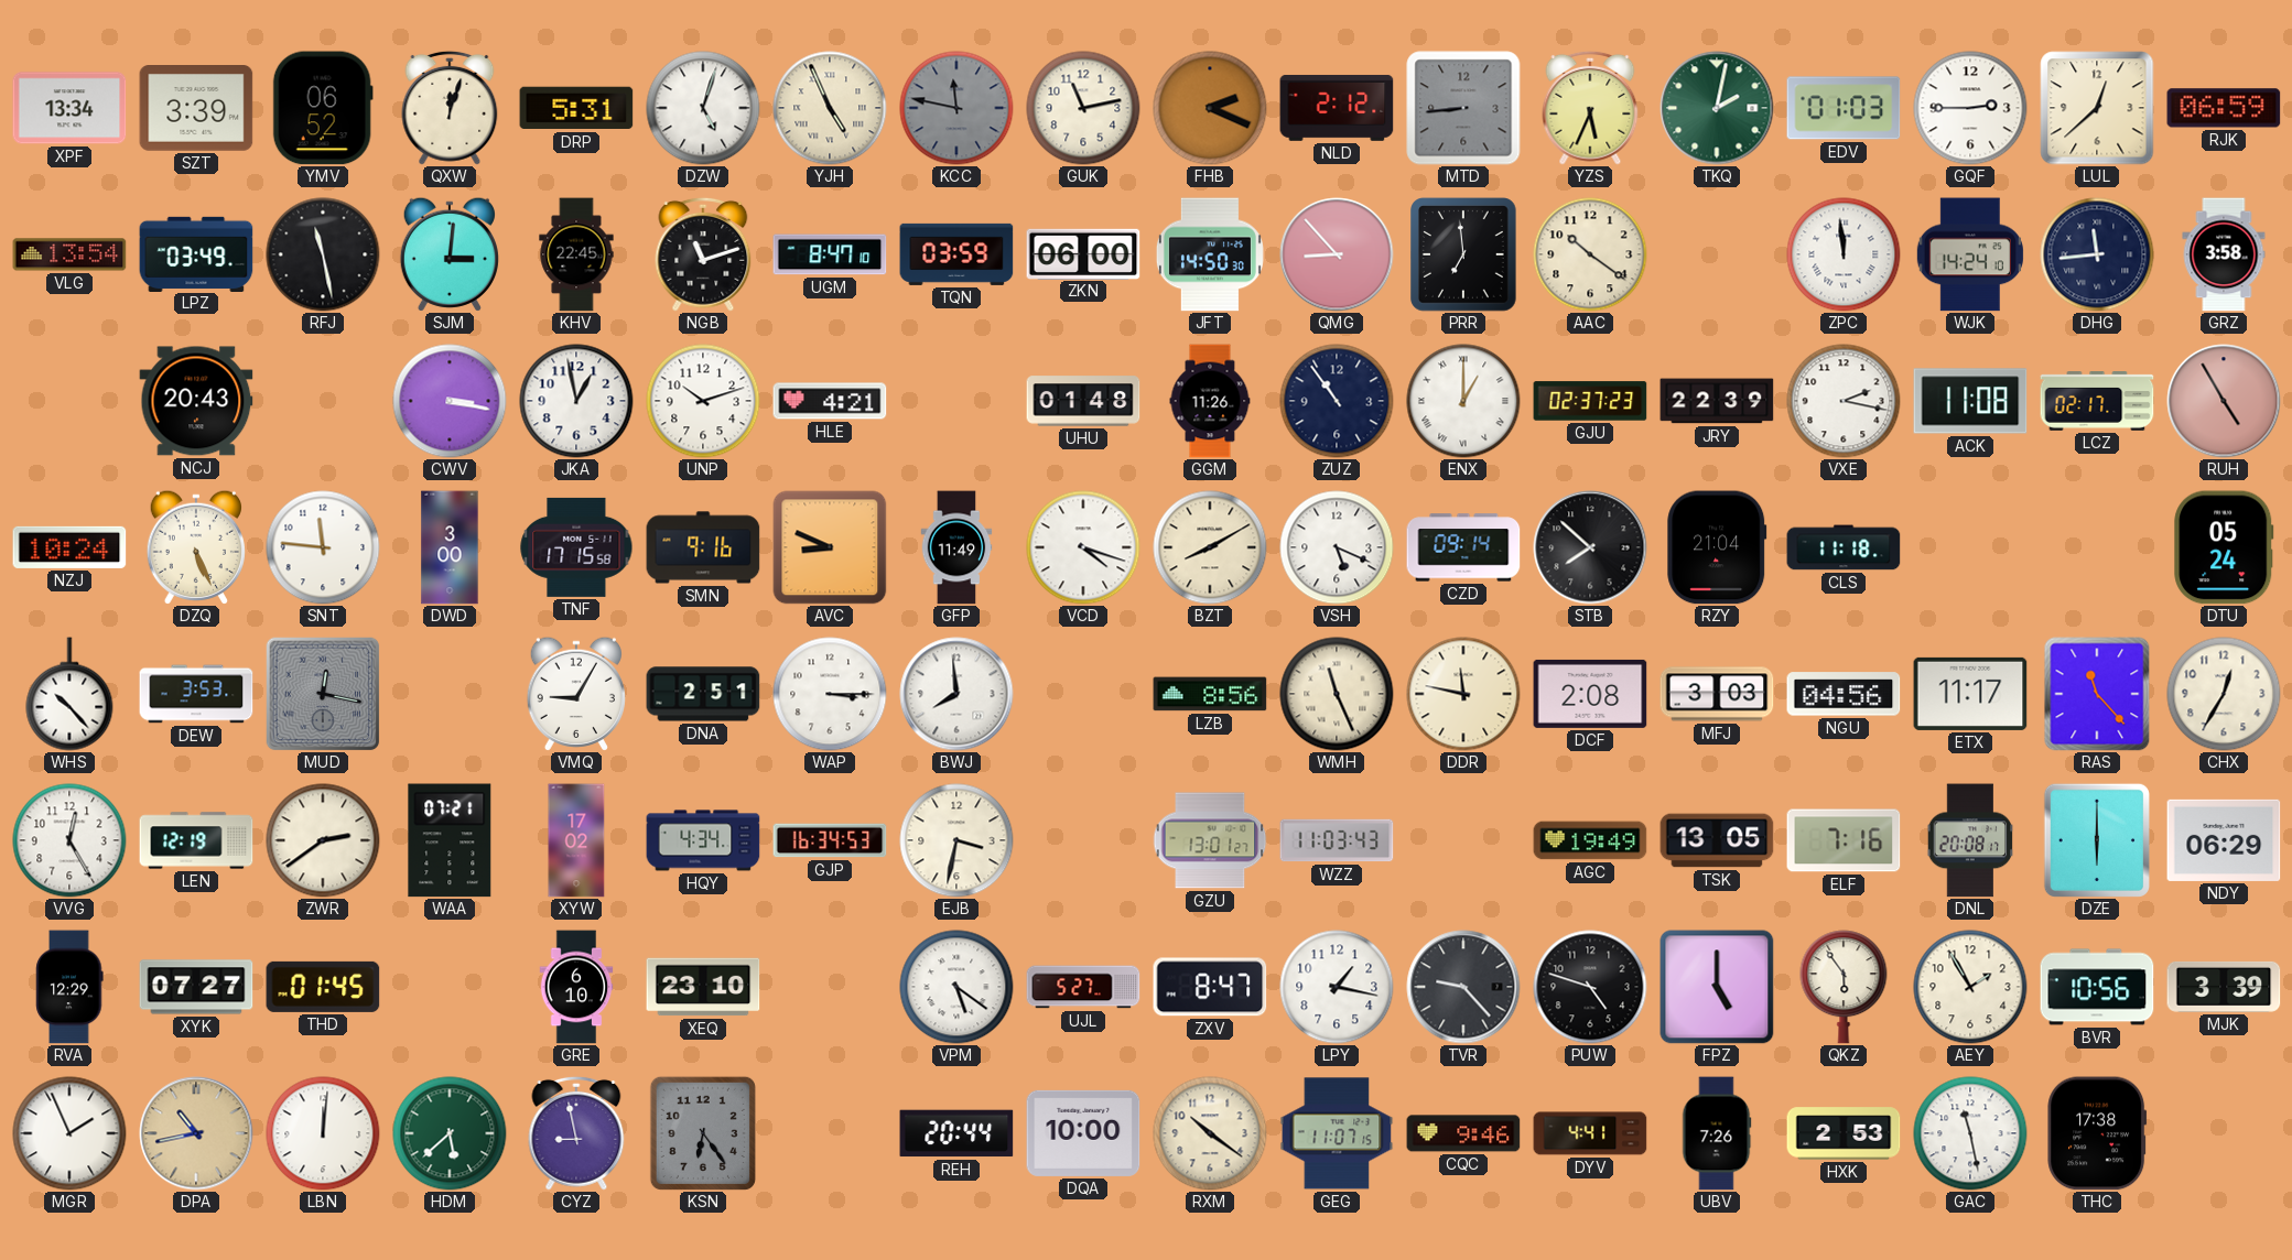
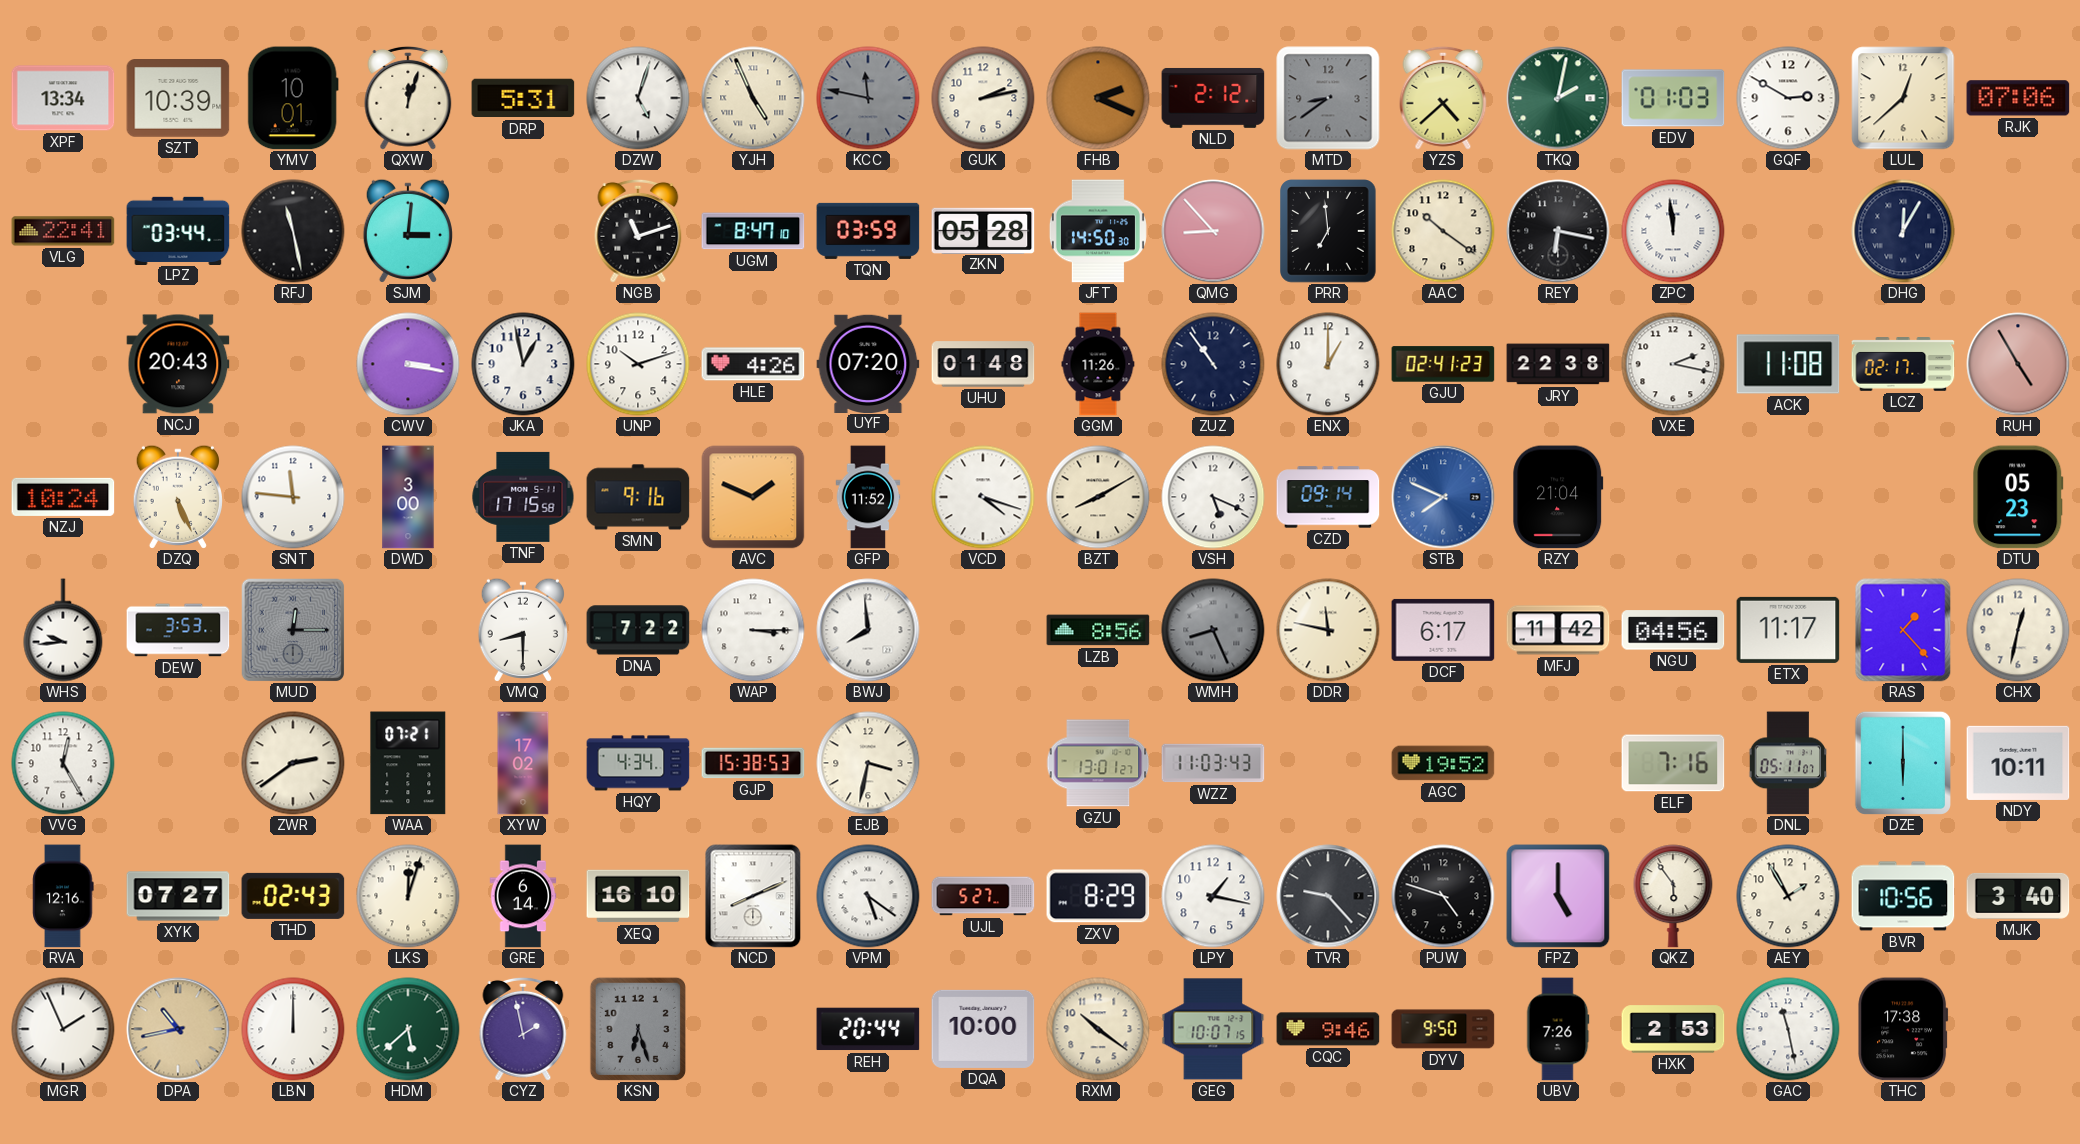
SZT: 3:39 -> 10:39
YMV: 06:52 -> 10:01
GUK: 11:13 -> 2:13
MTD: 8:44 -> 8:39
YZS: 5:34 -> 4:38
GQF: 2:45 -> 2:50
RJK: 06:59 -> 07:06
VLG: 13:54 -> 22:41
LPZ: 03:49 -> 03:44
KHV: 22:45 -> none
ZKN: 06:00 -> 05:28
REY: none -> 6:17
WJK: 14:24 -> none
DHG: 11:44 -> 12:05
GRZ: 3:58 -> none
HLE: 4:21 -> 4:26
UYF: none -> 07:20
ENX numerals: Roman -> Arabic
GJU: 02:37 -> 02:41
JRY: 22:39 -> 22:38
AVC: 8:49 -> 1:49
GFP: 11:49 -> 11:52
STB: 7:52 -> 7:49
STB dial: black -> blue
CLS: 11:18 -> none
DTU: 05:24 -> 05:23
WHS: 10:23 -> 9:44
MUD: 12:17 -> 12:15
VMQ: 9:05 -> 8:30
DNA: 2:51 -> 7:22
WMH: 11:26 -> 8:26
WMH dial: cream -> grey
DCF: 2:08 -> 6:17
MFJ: 3:03 -> 11:42
RAS: 11:23 -> 1:23
CHX: 12:35 -> 12:32
LEN: 12:19 -> none
GJP: 16:34 -> 15:38
AGC: 19:49 -> 19:52
TSK: 13:05 -> none
DNL: 20:08 -> 05:11
NDY: 06:29 -> 10:11
RVA: 12:29 -> 12:16
THD: 01:45 -> 02:43
LKS: none -> 12:03
GRE: 6:10 -> 6:14
XEQ: 23:10 -> 16:10
NCD: none -> 8:11
ZXV: 8:47 -> 8:29
MJK: 3:39 -> 3:40
LBN: 12:01 -> 12:00
CYZ: 8:58 -> 1:58
KSN: 6:24 -> 6:27
GEG: 11:07 -> 10:07
DYV: 4:41 -> 9:50
